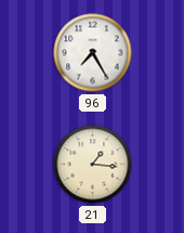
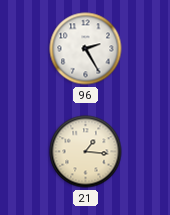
96: 7:25 -> 2:25
